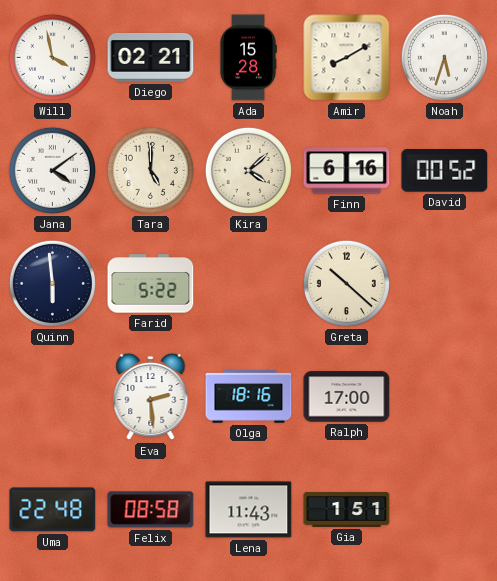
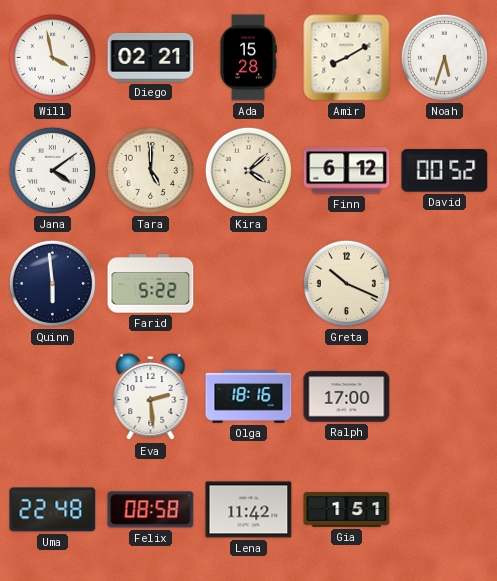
Finn: 6:16 -> 6:12
Greta: 10:22 -> 10:19
Lena: 11:43 -> 11:42
